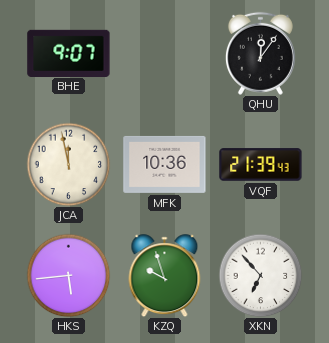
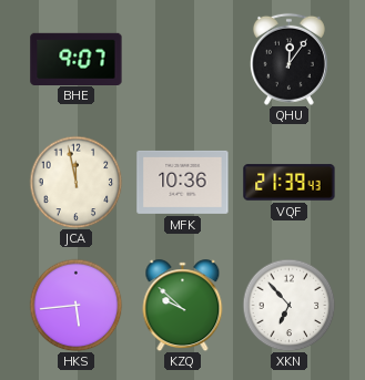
KZQ: 9:57 -> 9:52
